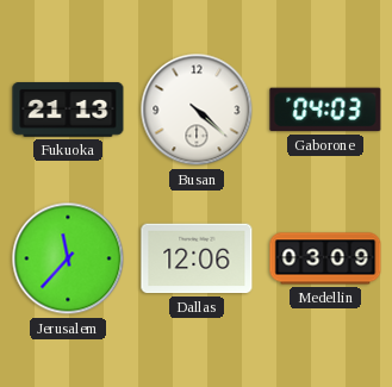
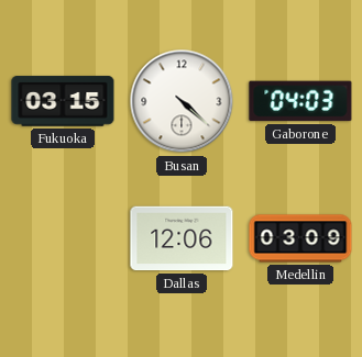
Fukuoka: 21:13 -> 03:15
Jerusalem: 11:37 -> none
